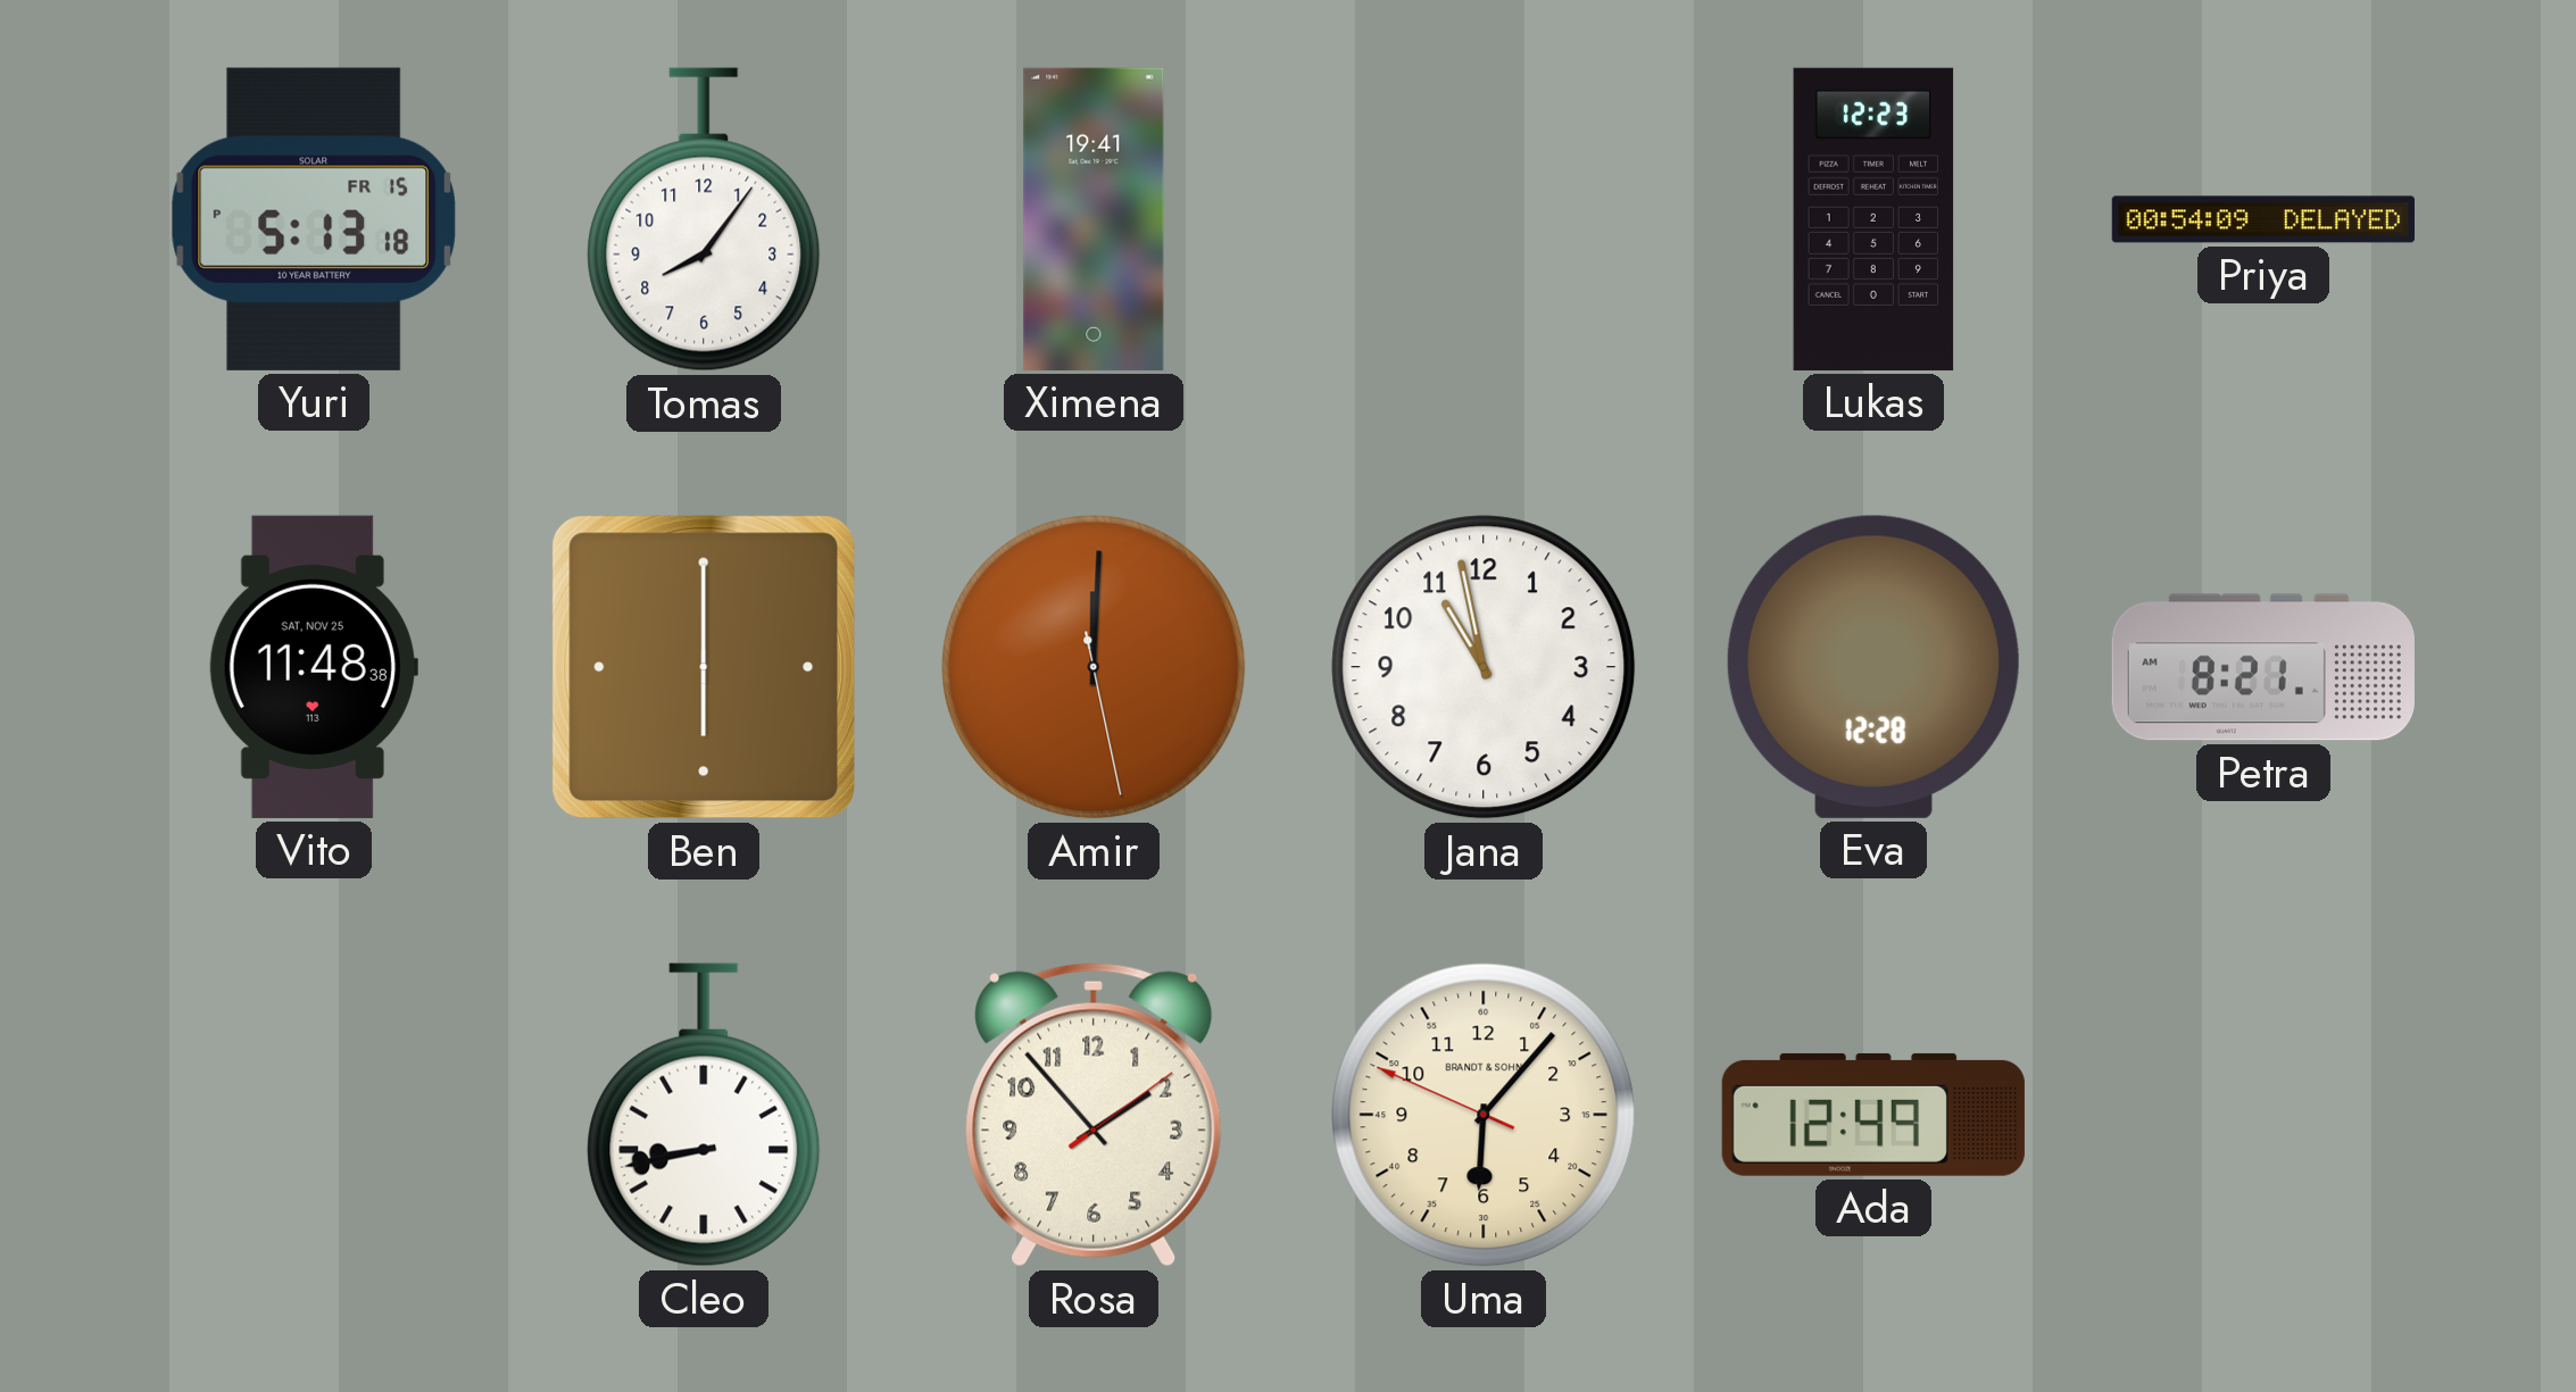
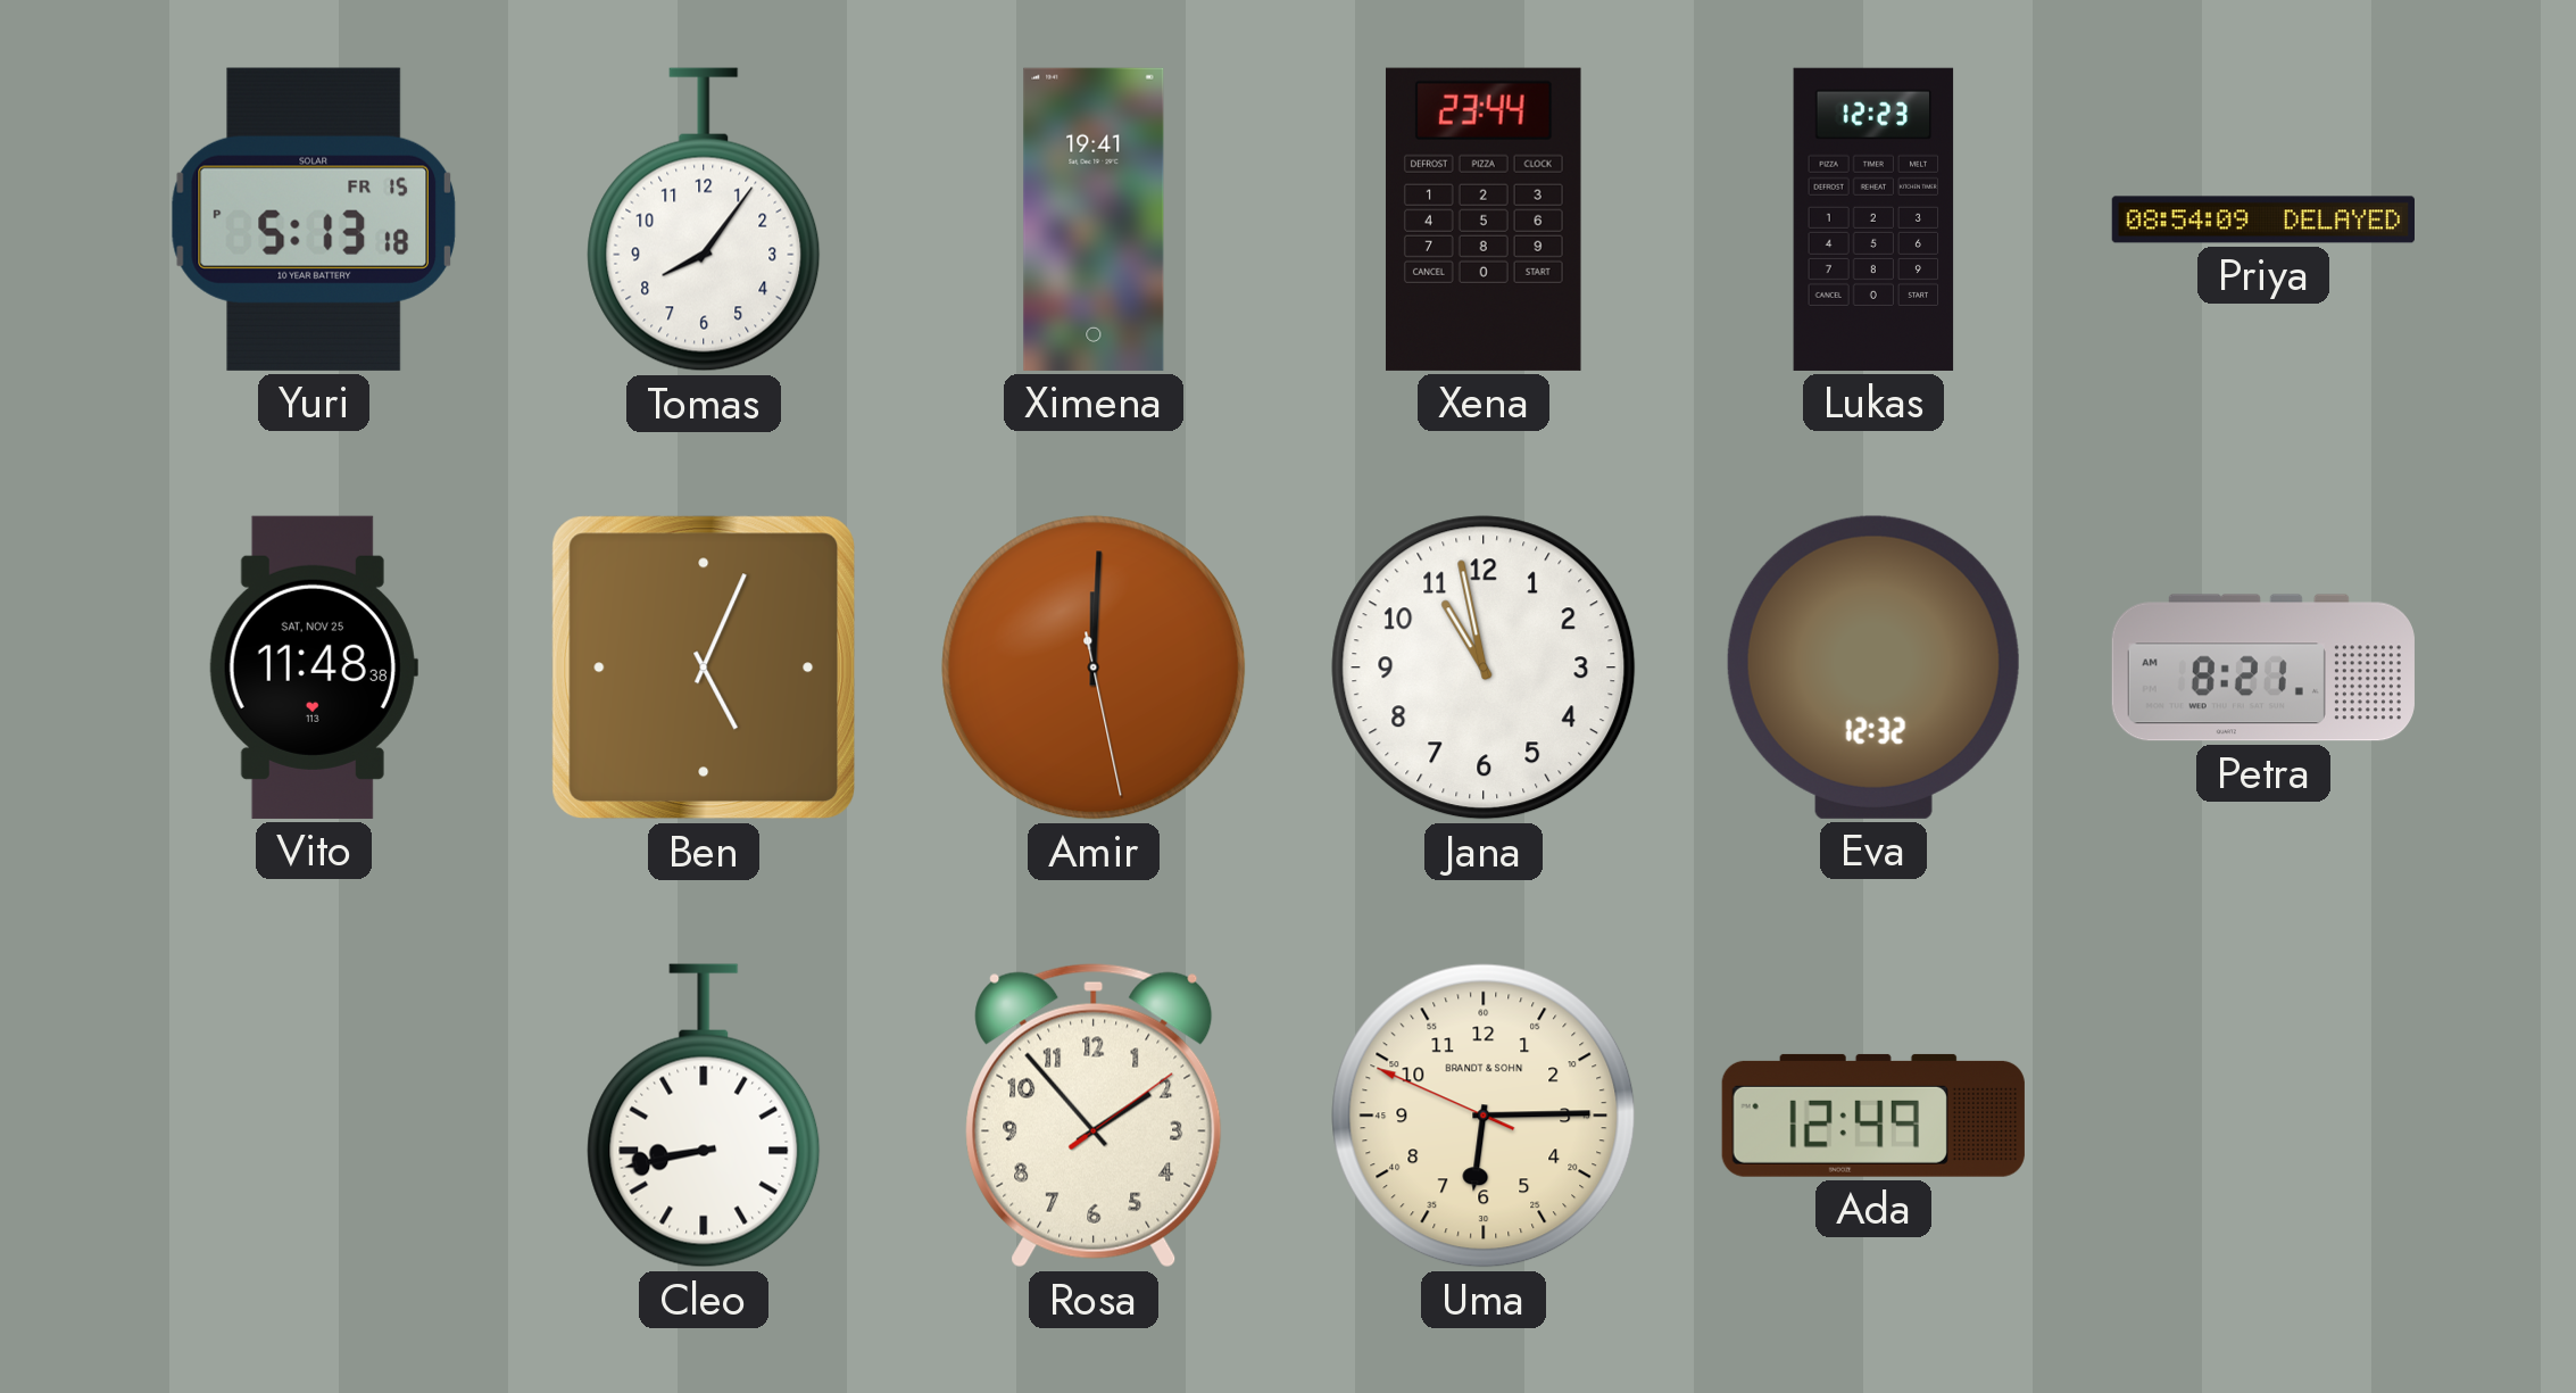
Xena: none -> 23:44
Priya: 00:54 -> 08:54
Ben: 6:00 -> 5:04
Eva: 12:28 -> 12:32
Uma: 6:06 -> 6:14
